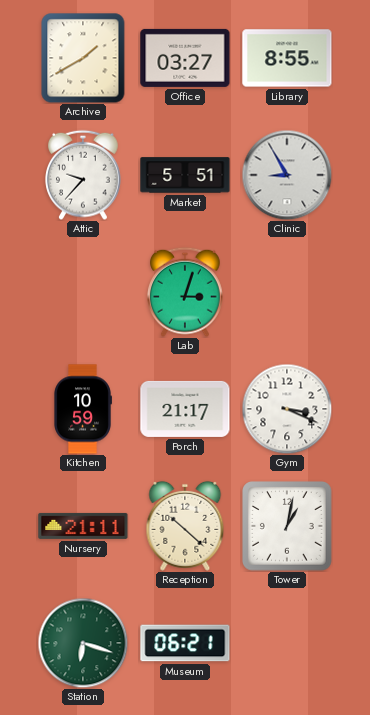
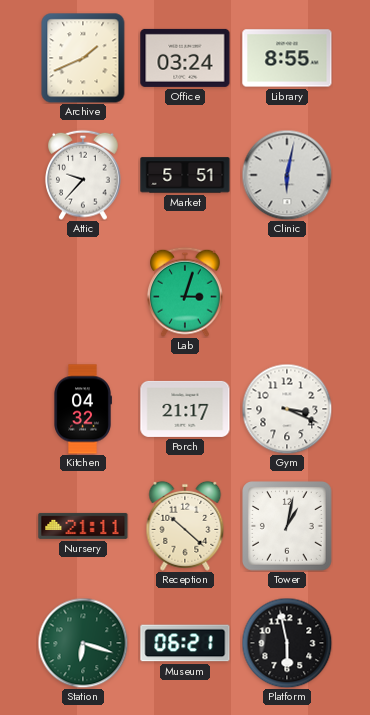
Archive: 1:40 -> 1:41
Office: 03:27 -> 03:24
Clinic: 8:55 -> 6:02
Kitchen: 10:59 -> 04:32
Platform: none -> 5:58
